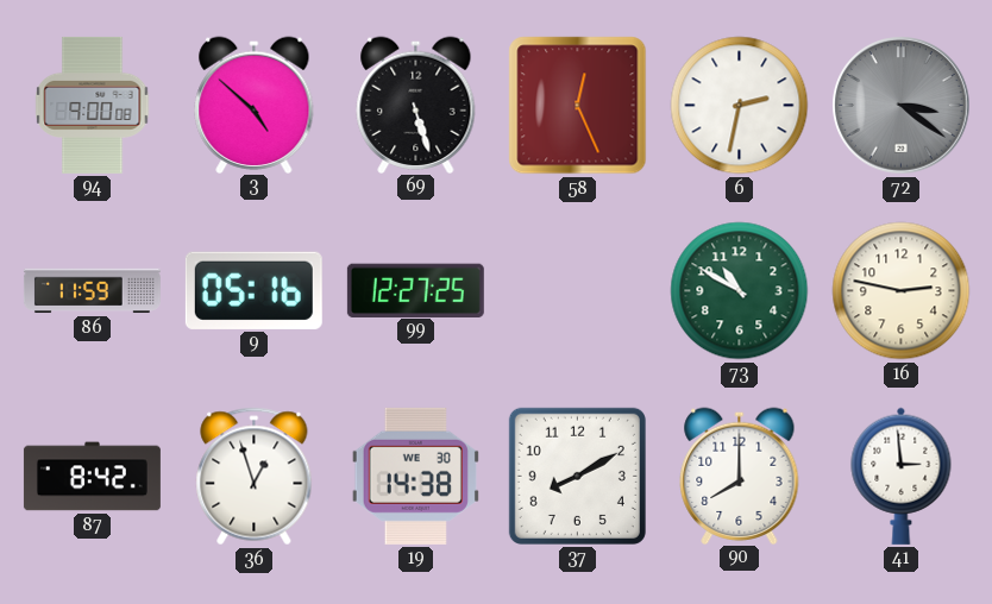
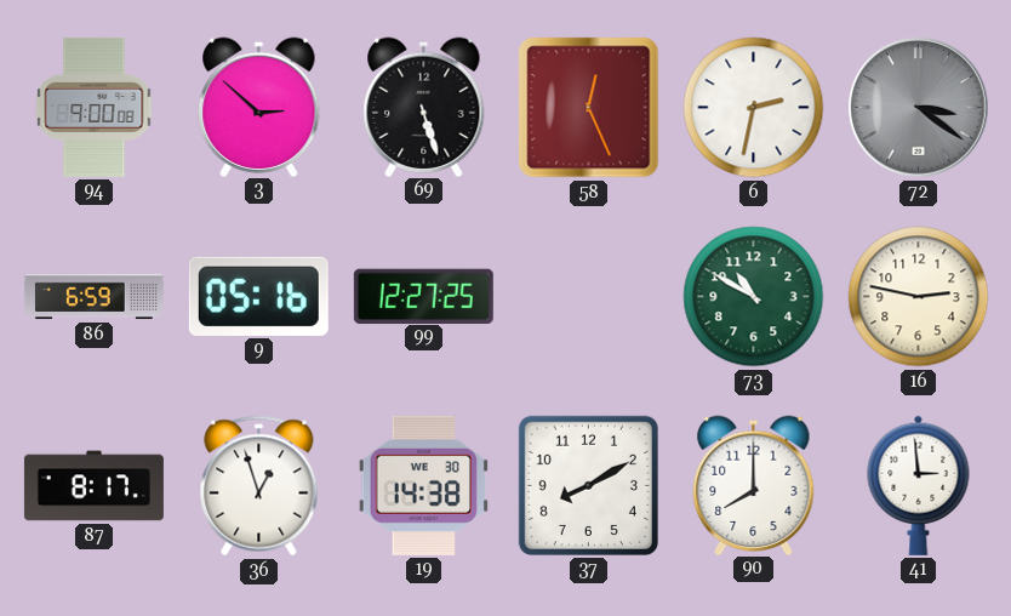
3: 4:52 -> 2:52
86: 11:59 -> 6:59
87: 8:42 -> 8:17
